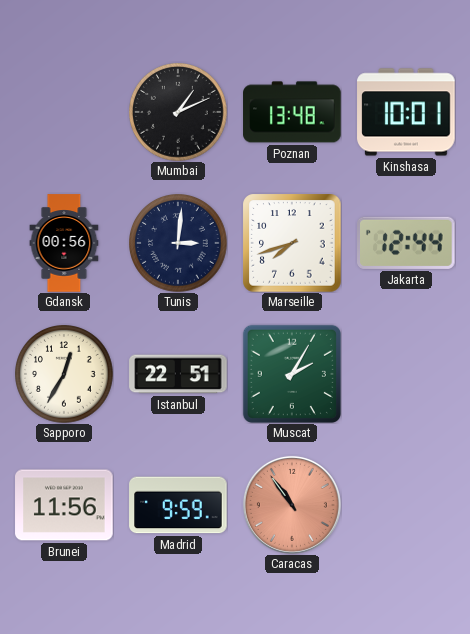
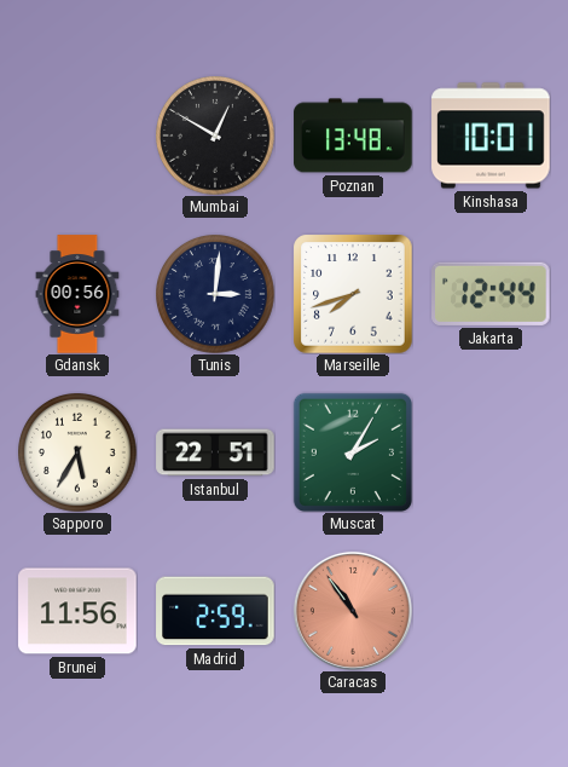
Mumbai: 1:11 -> 12:50
Sapporo: 12:35 -> 5:35
Madrid: 9:59 -> 2:59
